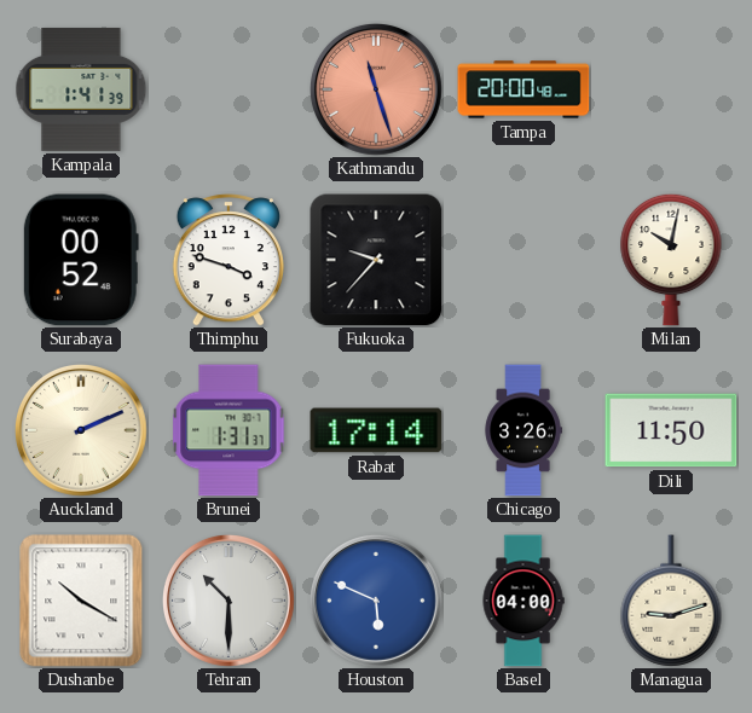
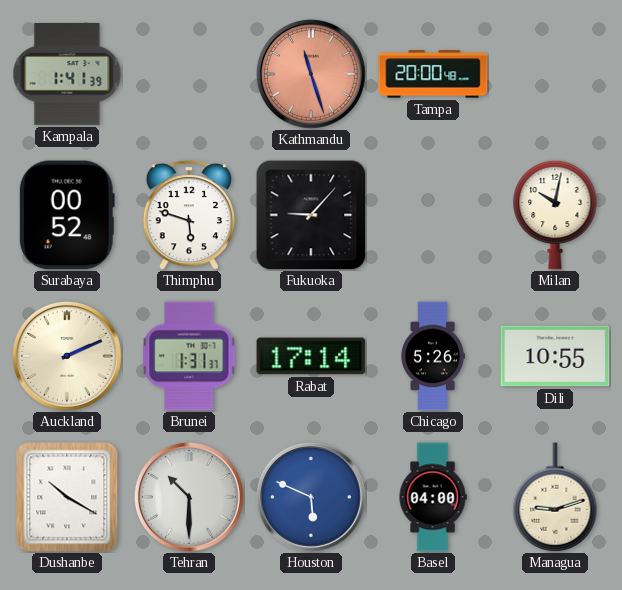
Thimphu: 3:48 -> 5:48
Fukuoka: 9:37 -> 9:07
Chicago: 3:26 -> 5:26
Dili: 11:50 -> 10:55
